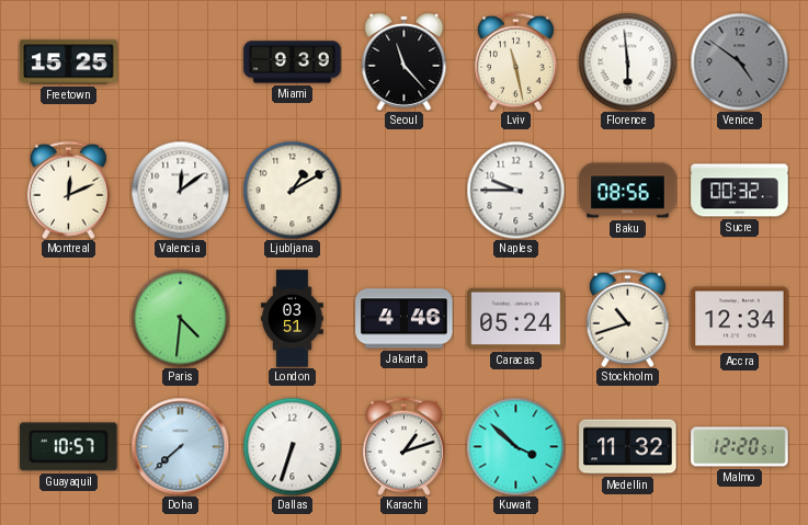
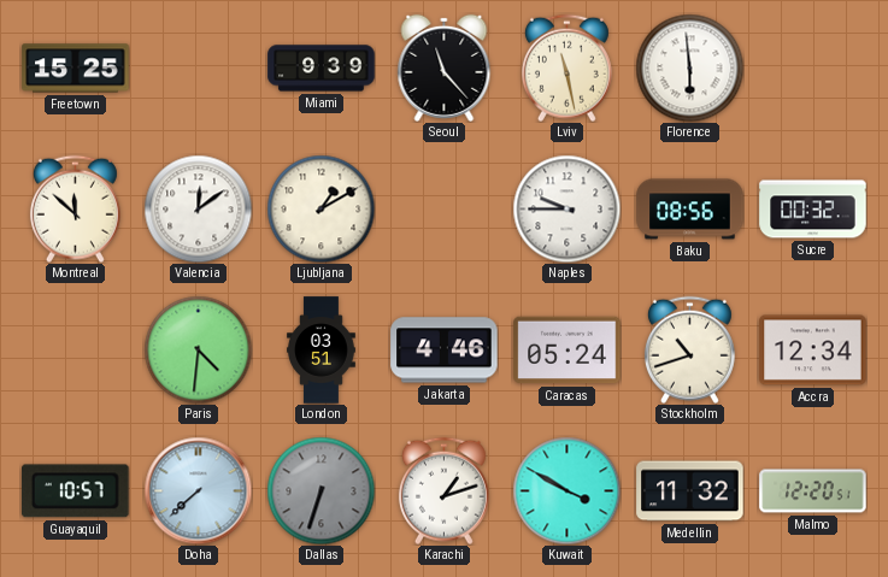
Venice: 4:51 -> none
Montreal: 12:11 -> 11:52
Dallas dial: white -> grey
Kuwait: 3:52 -> 3:50
